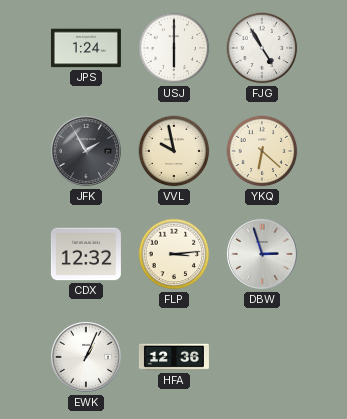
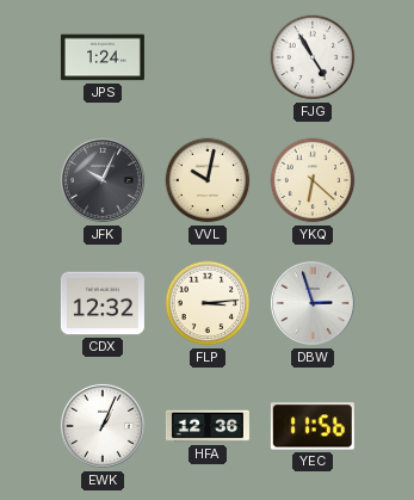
USJ: 6:00 -> none
JFK: 1:55 -> 10:04
VVL: 9:58 -> 10:02
YEC: none -> 11:56
